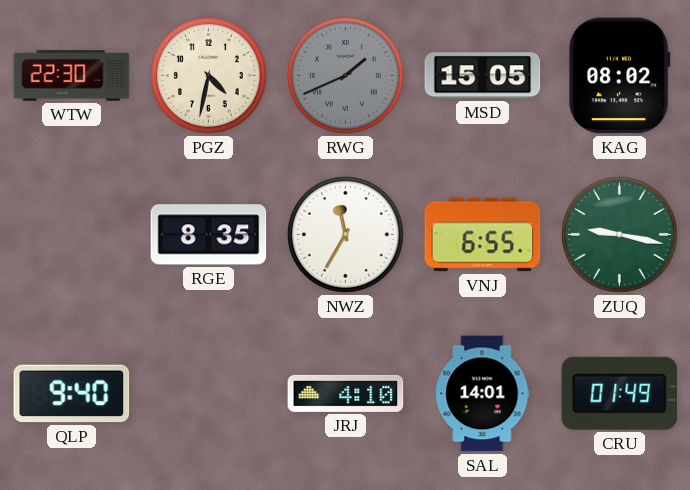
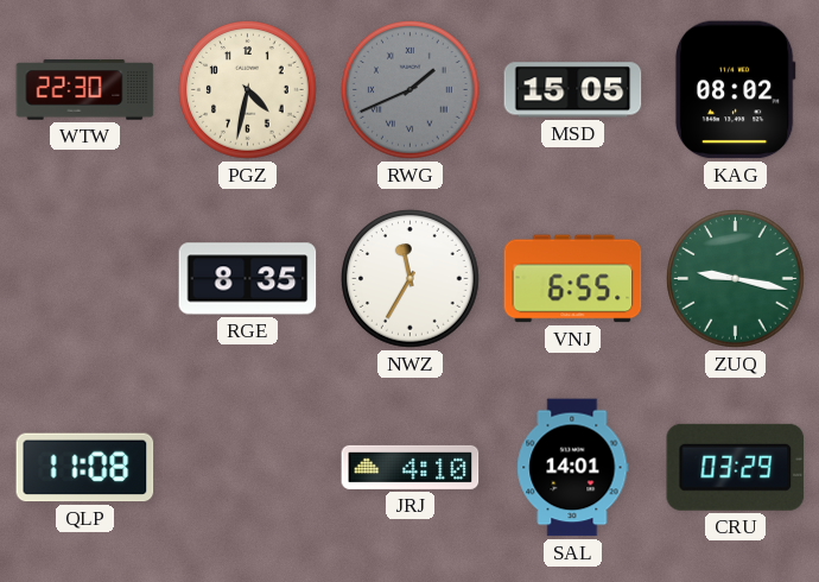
QLP: 9:40 -> 11:08
CRU: 01:49 -> 03:29
